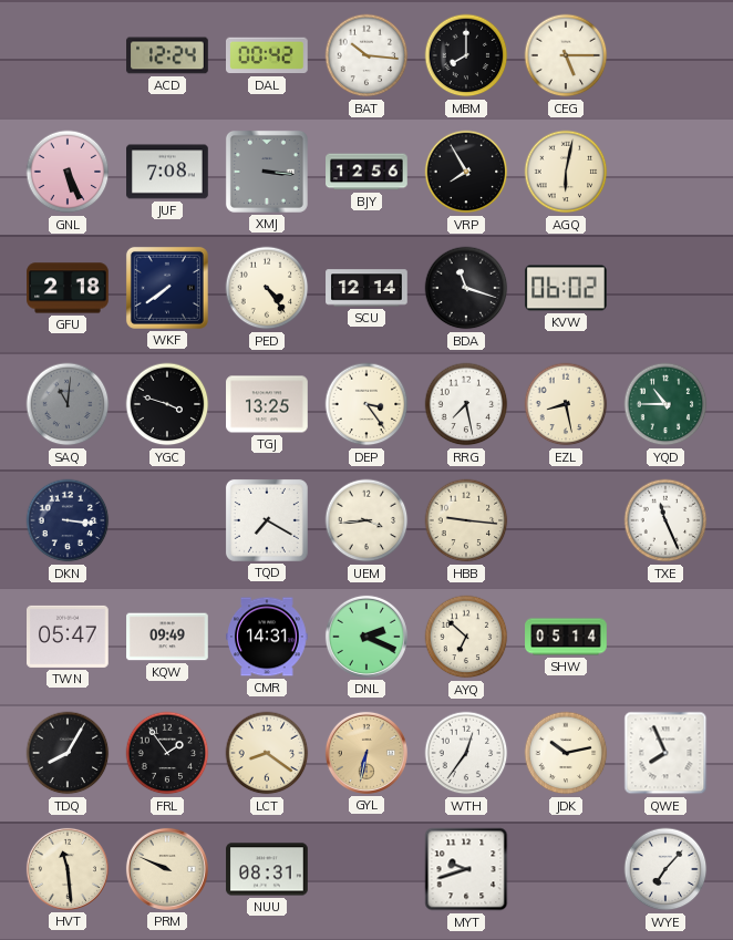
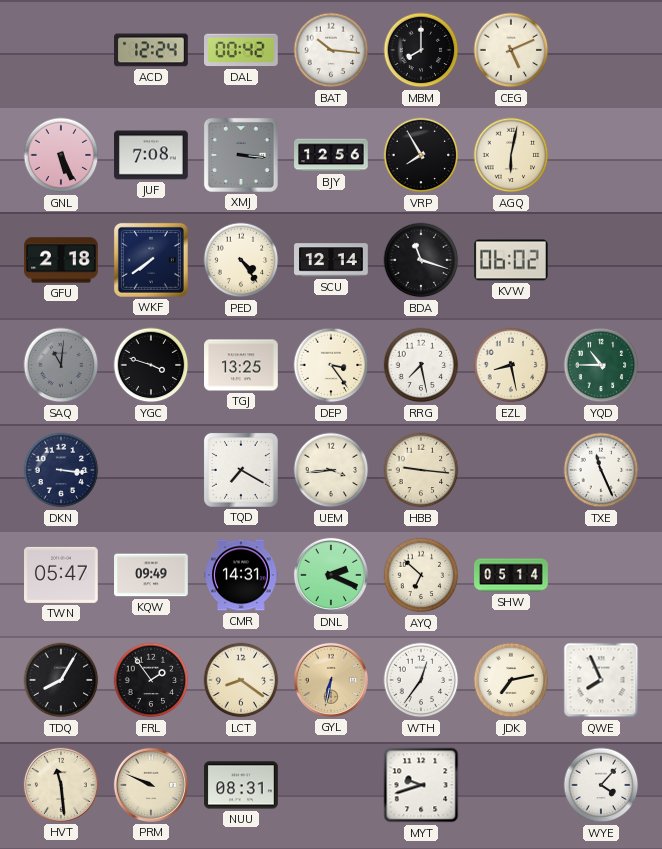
CEG: 5:15 -> 5:11
JDK: 10:13 -> 7:13
WYE: 7:07 -> 4:07
